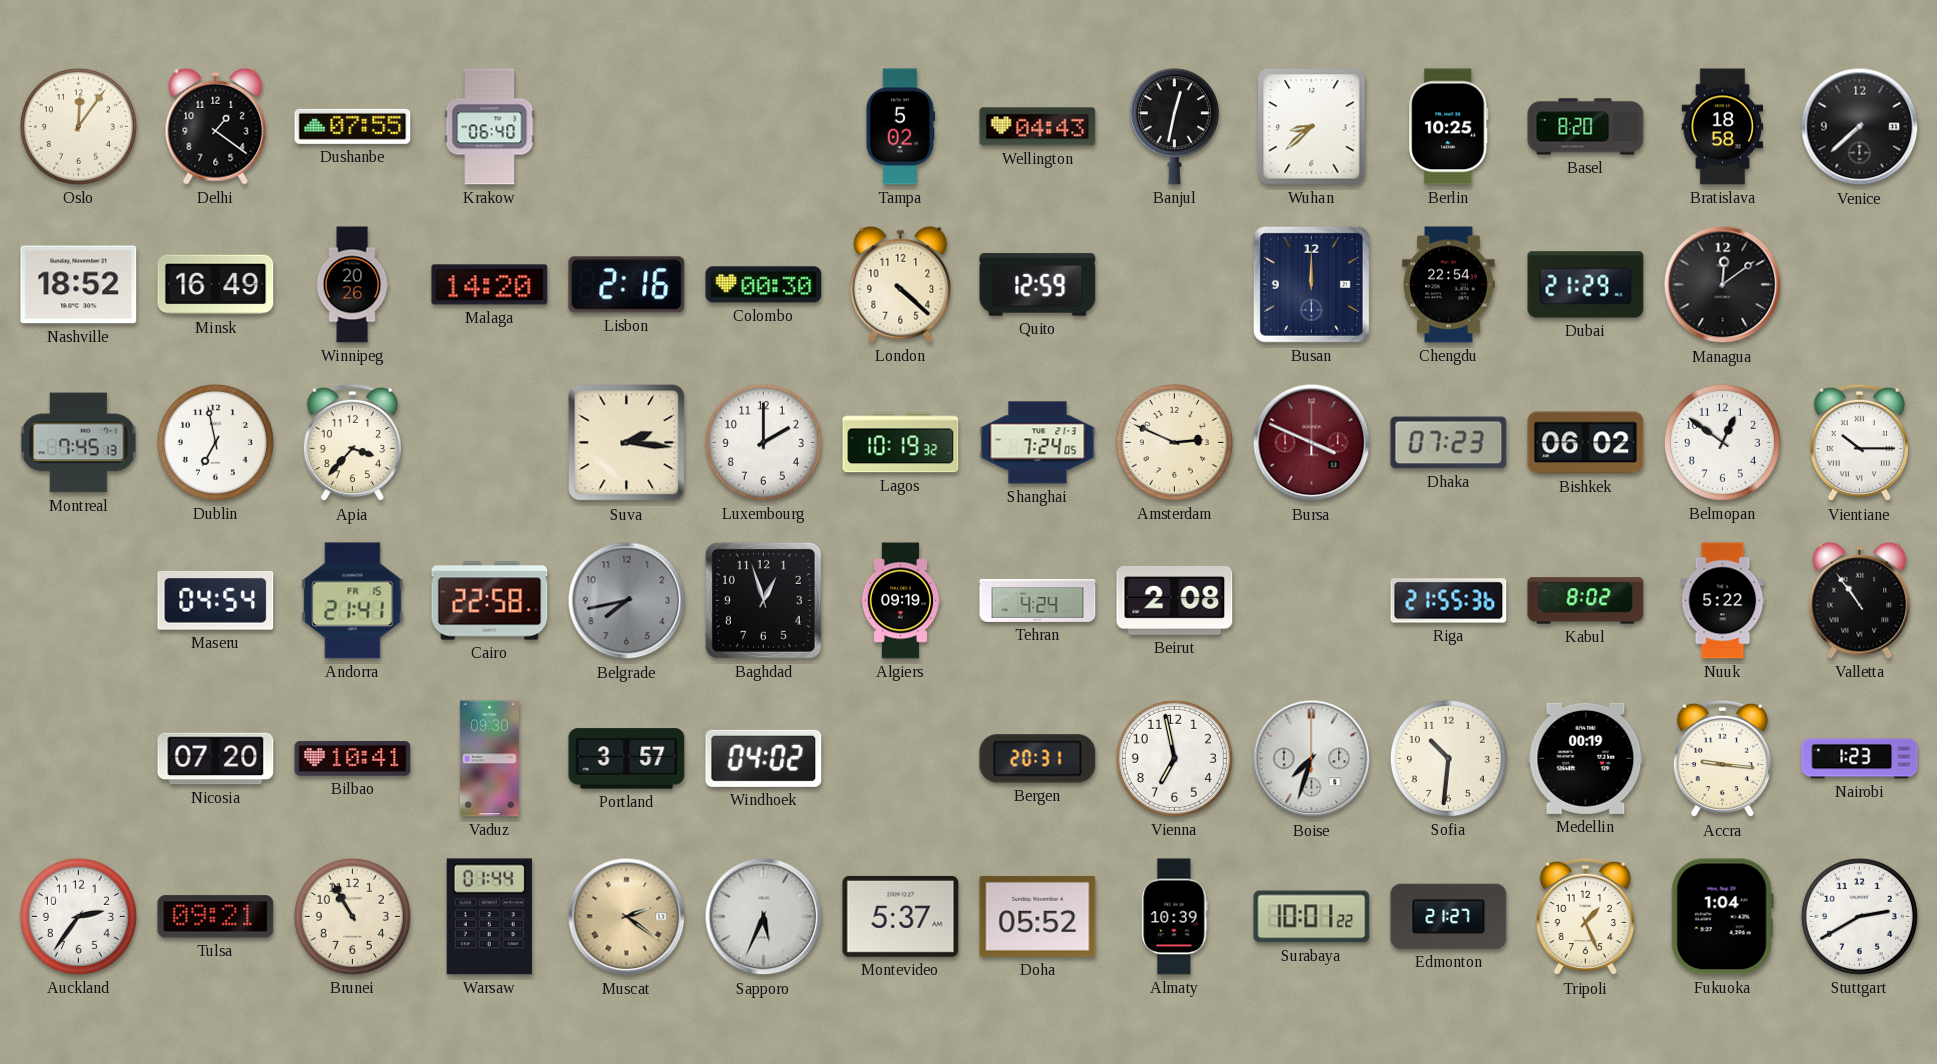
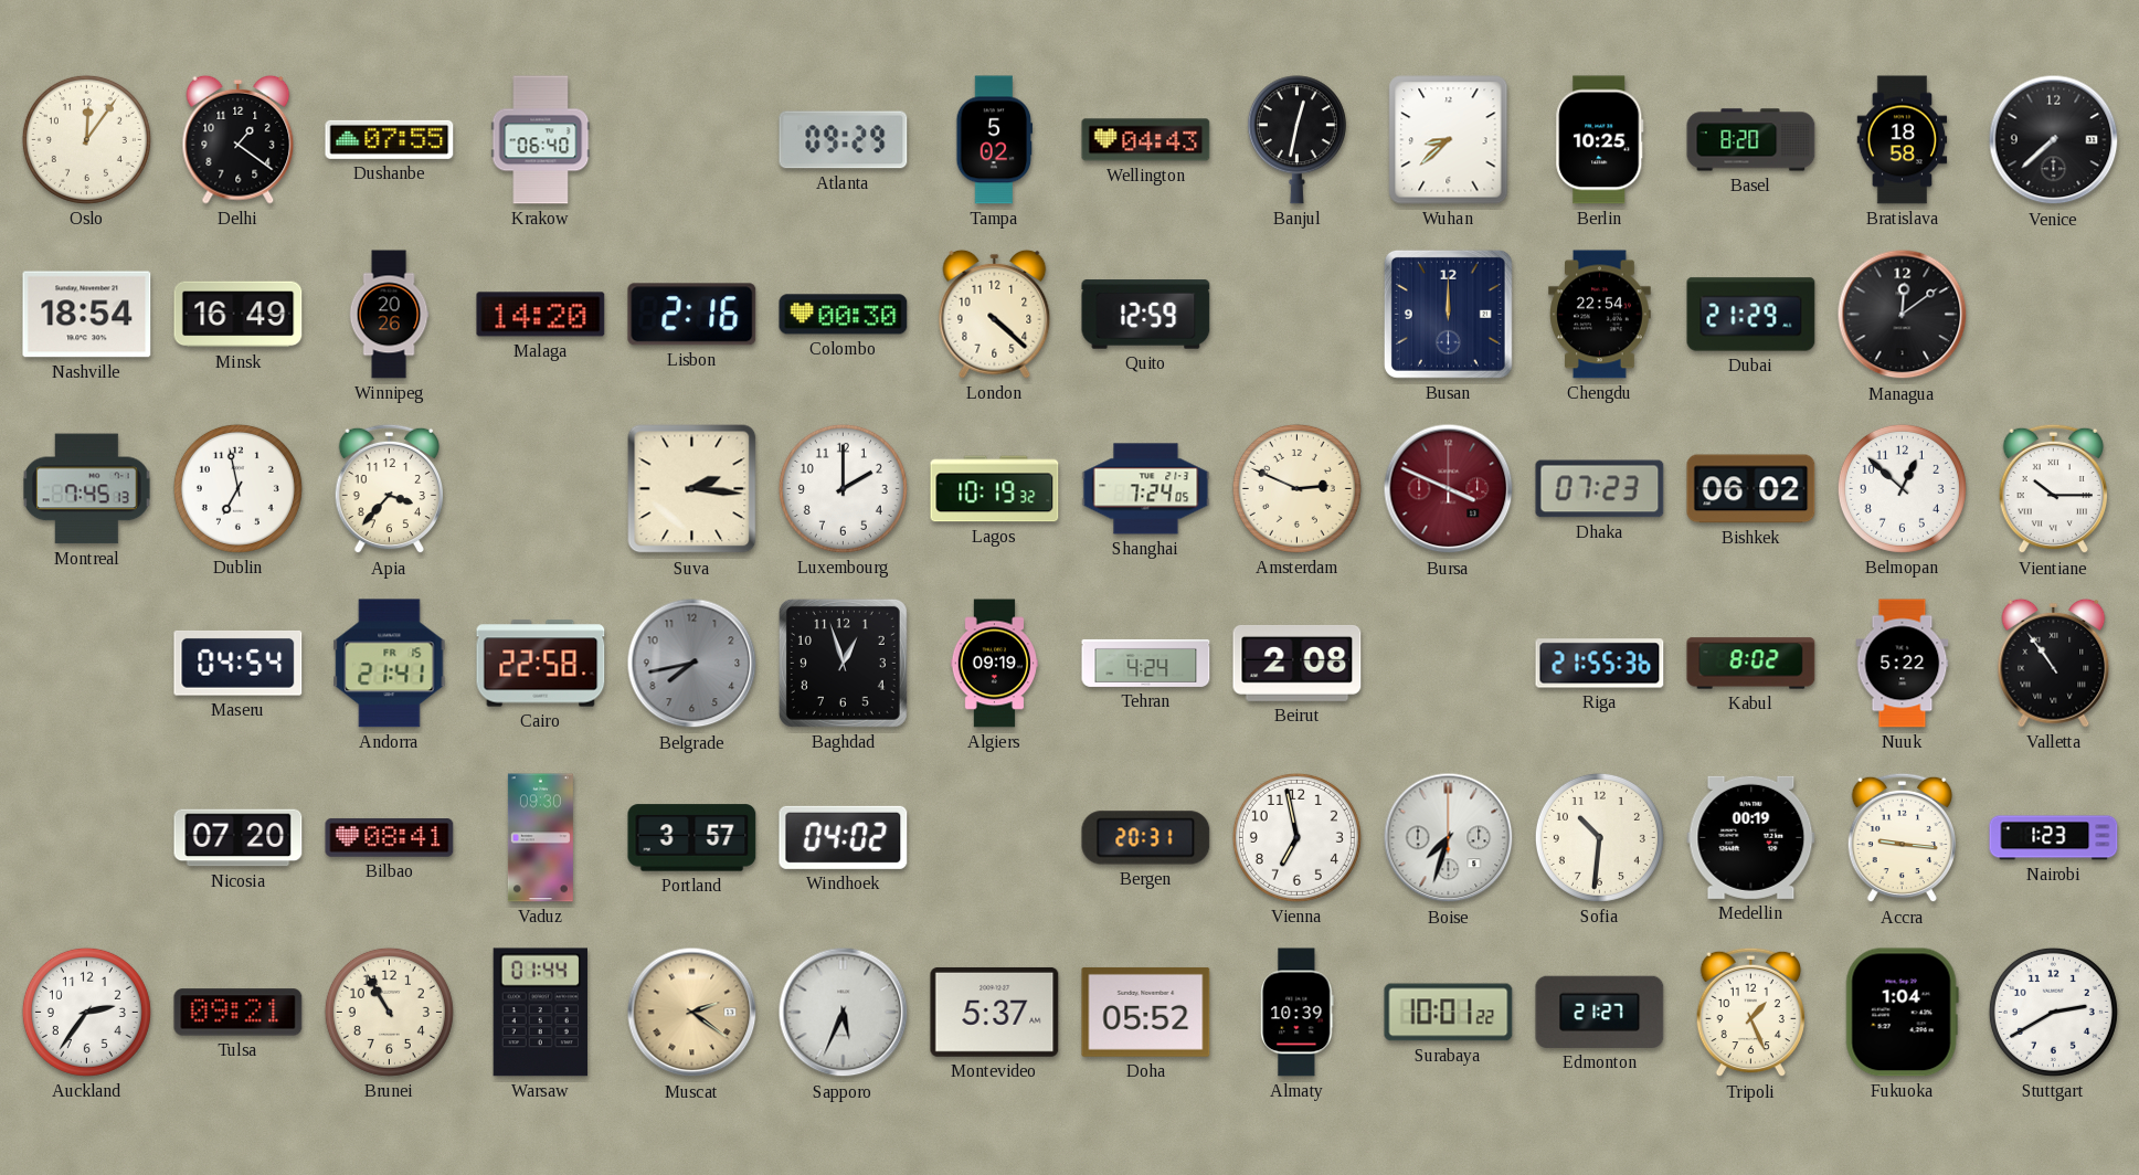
Atlanta: none -> 09:29
Nashville: 18:52 -> 18:54
Belmopan: 12:51 -> 12:52
Bilbao: 10:41 -> 08:41
